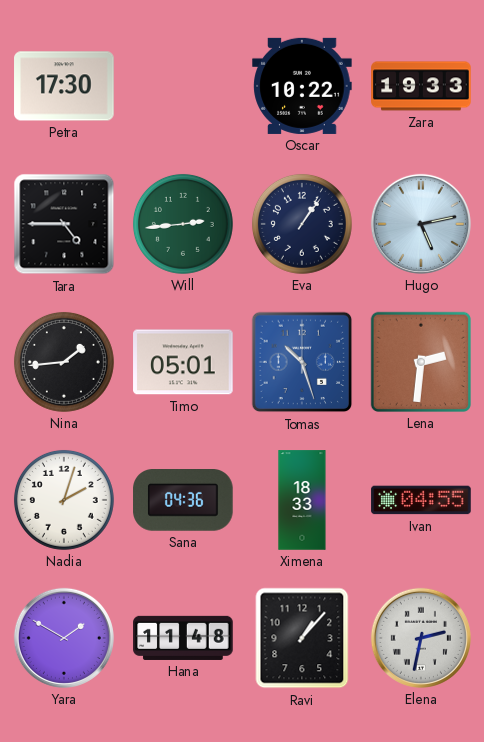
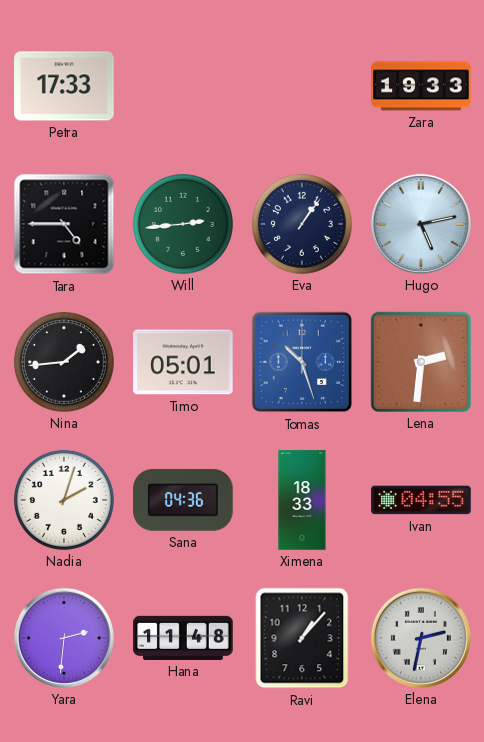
Petra: 17:30 -> 17:33
Oscar: 10:22 -> none
Yara: 1:50 -> 2:31
